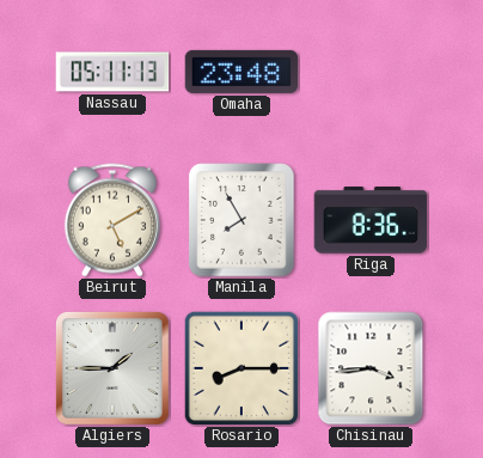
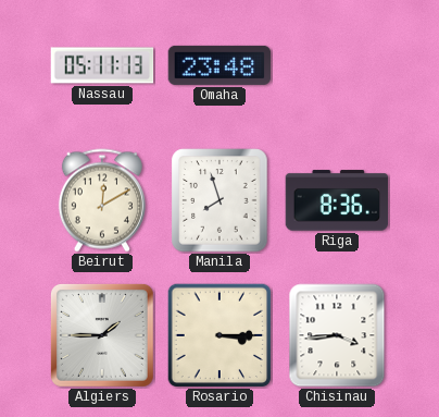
Beirut: 5:10 -> 12:10
Manila: 7:55 -> 7:57
Rosario: 8:15 -> 3:15
